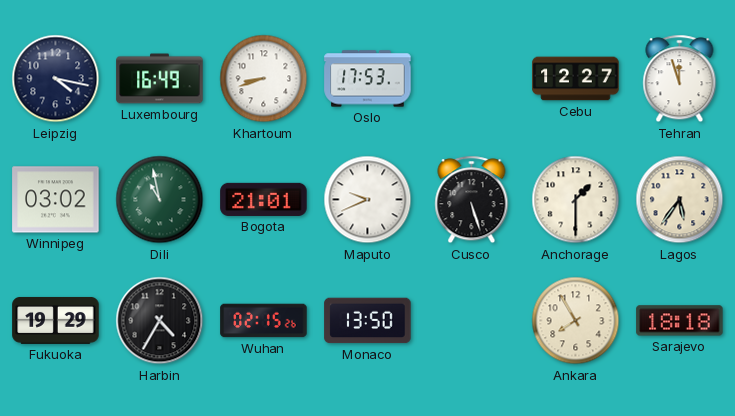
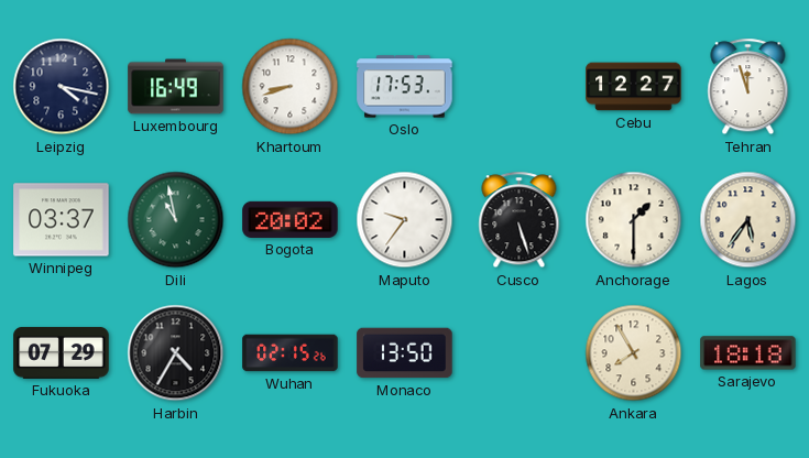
Winnipeg: 03:02 -> 03:37
Bogota: 21:01 -> 20:02
Maputo: 9:41 -> 9:36
Fukuoka: 19:29 -> 07:29
